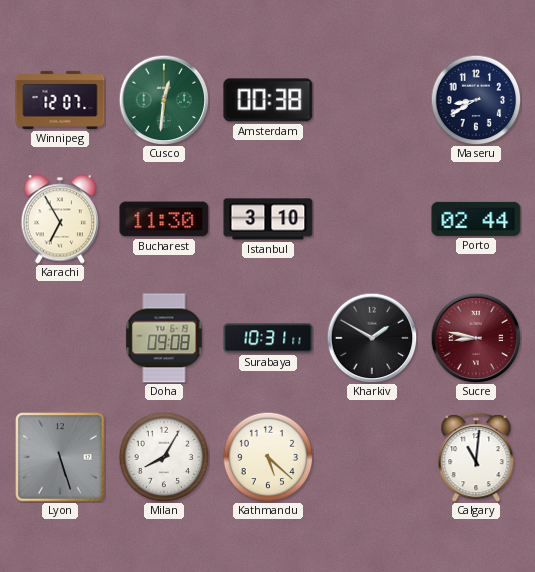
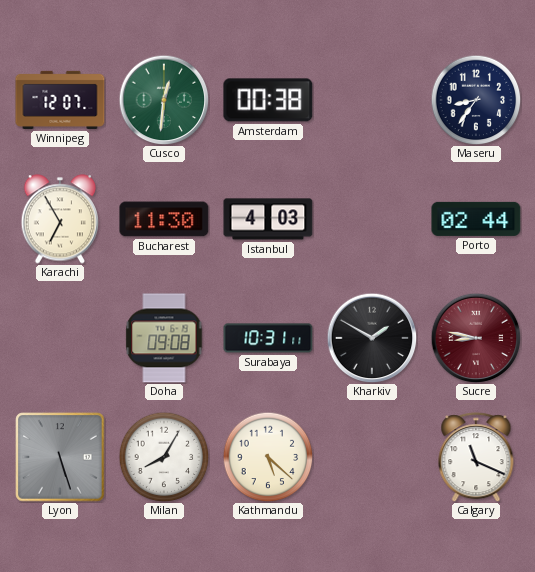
Maseru: 8:40 -> 8:36
Istanbul: 3:10 -> 4:03
Calgary: 11:01 -> 11:19
